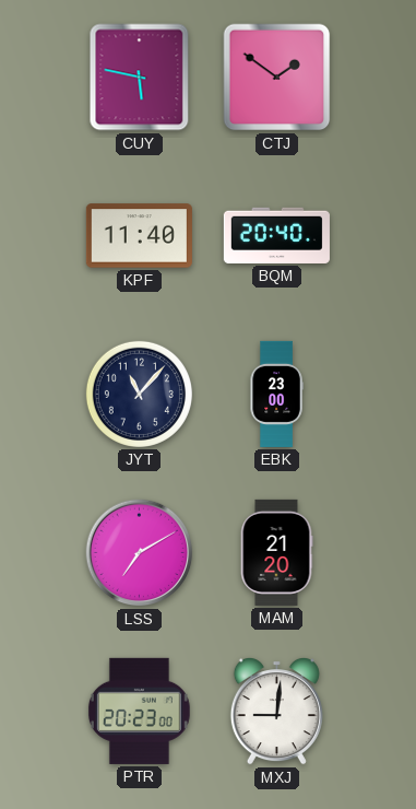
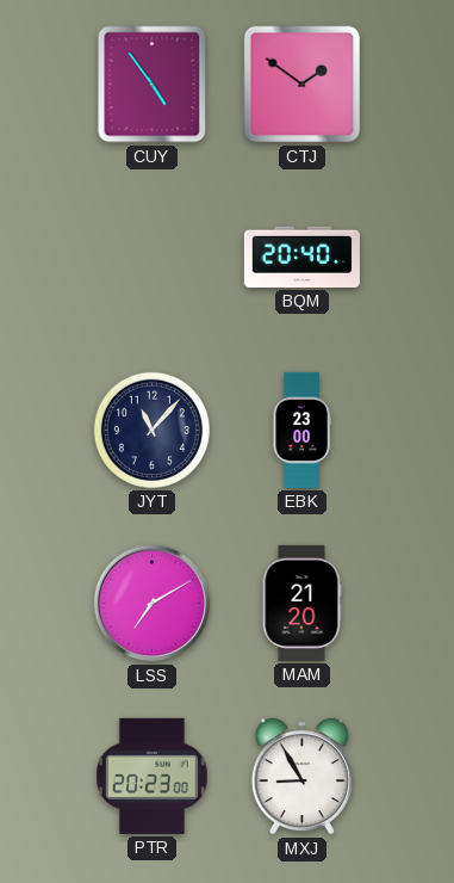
CUY: 5:47 -> 4:54
KPF: 11:40 -> none
MXJ: 9:01 -> 8:55
